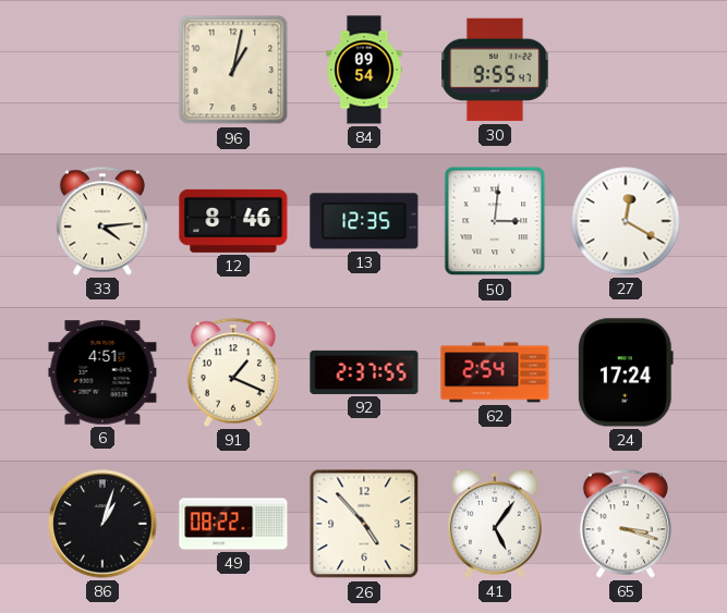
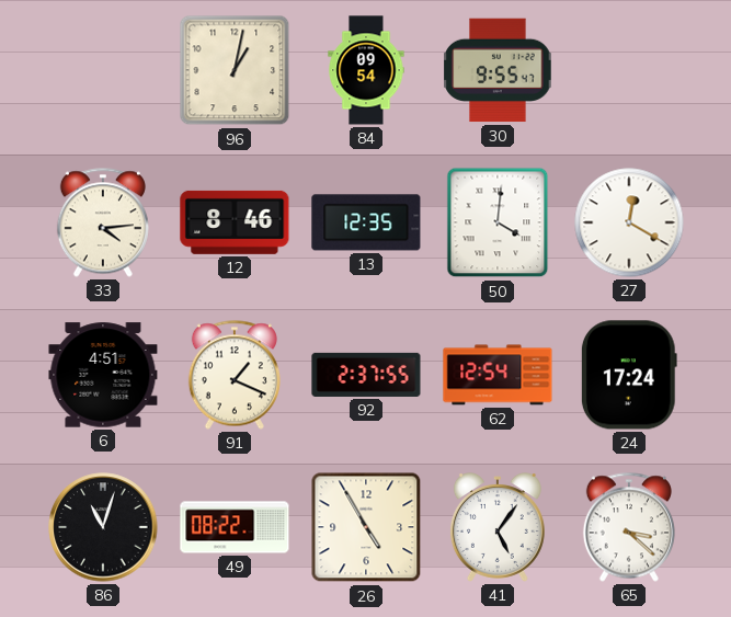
50: 3:01 -> 4:01
62: 2:54 -> 12:54
86: 1:03 -> 11:03
26: 4:53 -> 4:55
65: 3:18 -> 3:22
